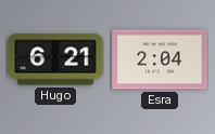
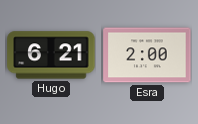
Esra: 2:04 -> 2:00
